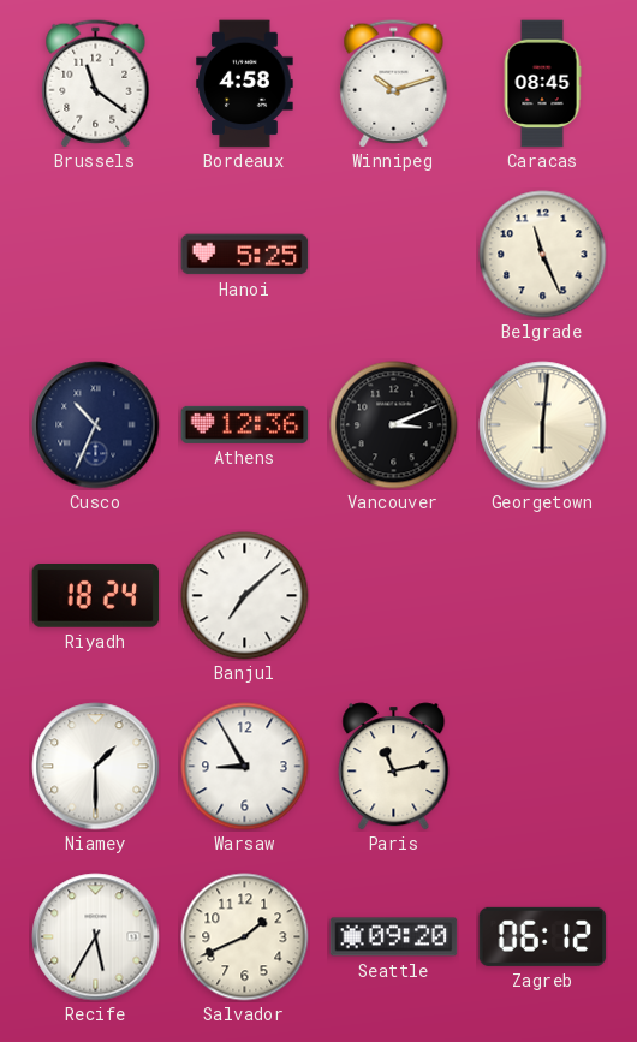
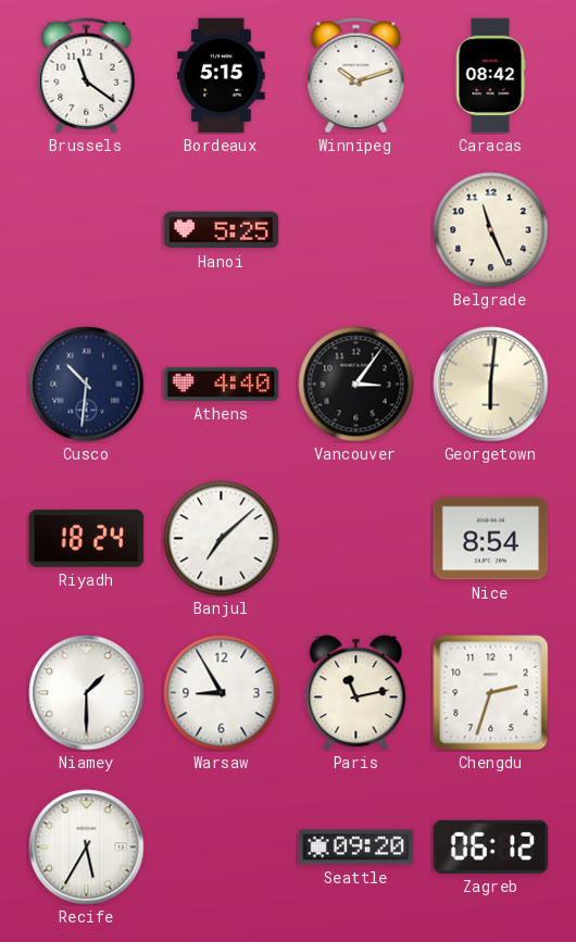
Bordeaux: 4:58 -> 5:15
Caracas: 08:45 -> 08:42
Cusco: 10:34 -> 10:31
Athens: 12:36 -> 4:40
Vancouver: 3:11 -> 3:06
Nice: none -> 8:54
Chengdu: none -> 2:33
Salvador: 1:41 -> none
